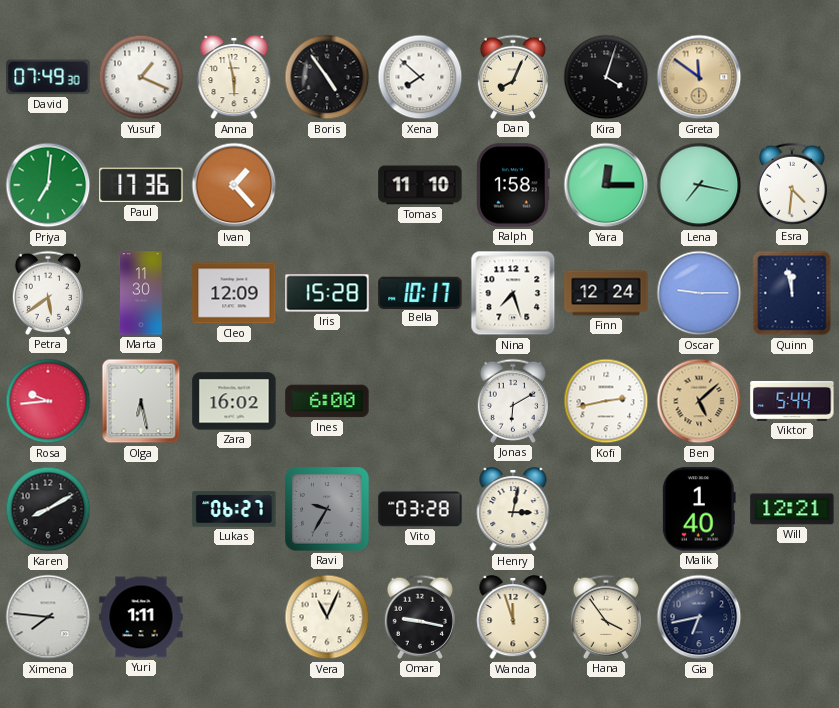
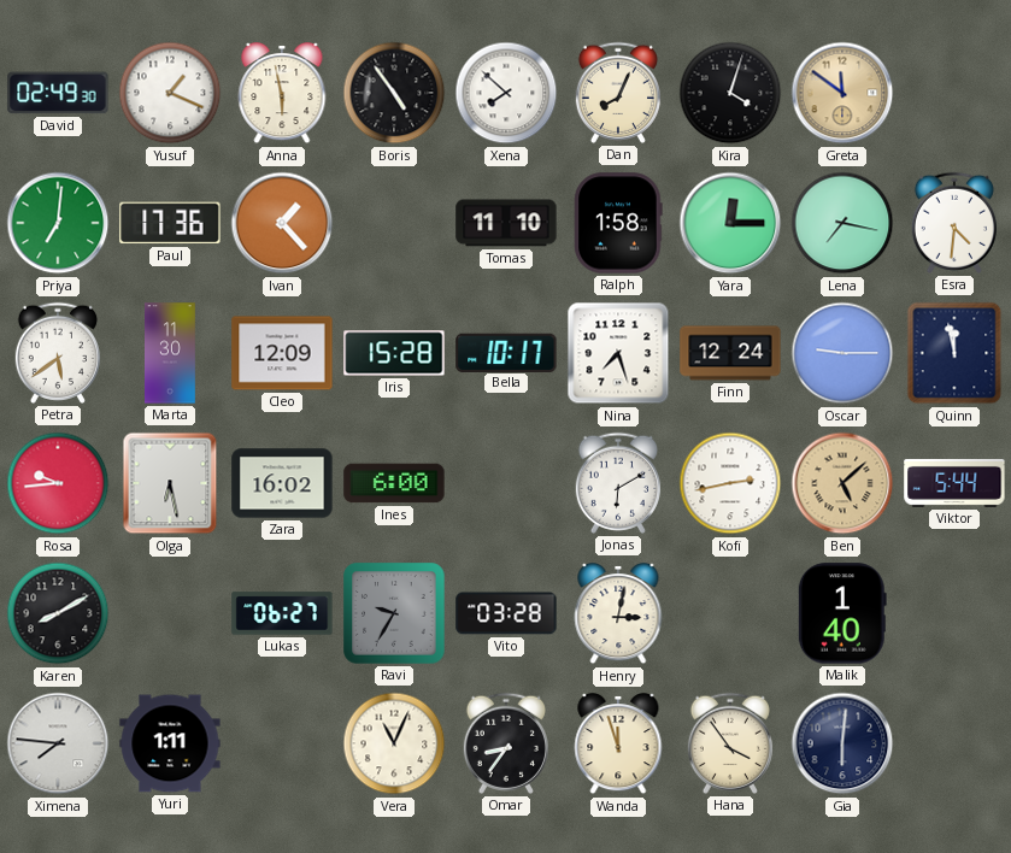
David: 07:49 -> 02:49
Will: 12:21 -> none
Omar: 9:17 -> 8:36
Gia: 6:43 -> 6:01
